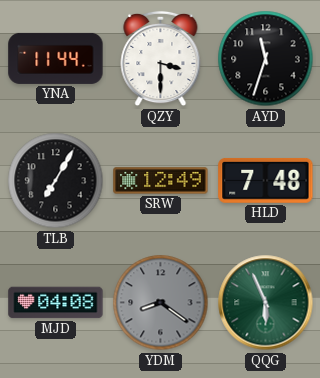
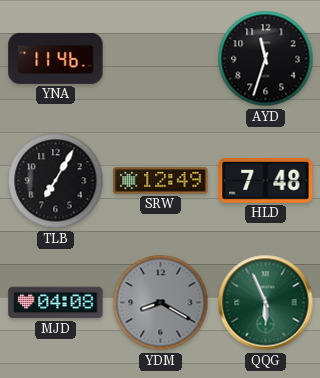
YNA: 11:44 -> 11:46
QZY: 3:30 -> none
YDM: 8:21 -> 8:20
